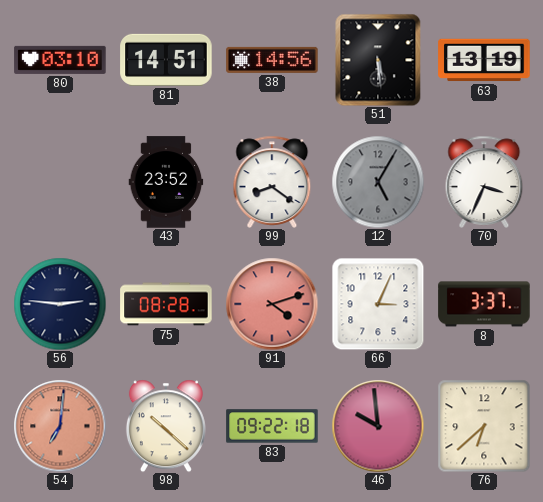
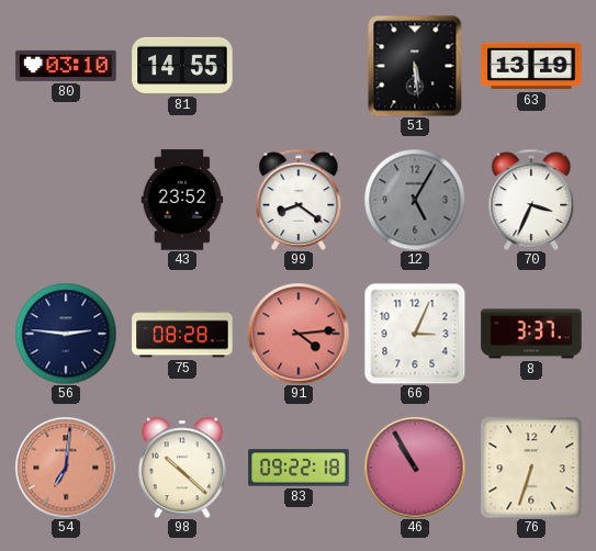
81: 14:51 -> 14:55
38: 14:56 -> none
91: 4:12 -> 4:14
46: 9:59 -> 10:55
76: 6:38 -> 6:33
